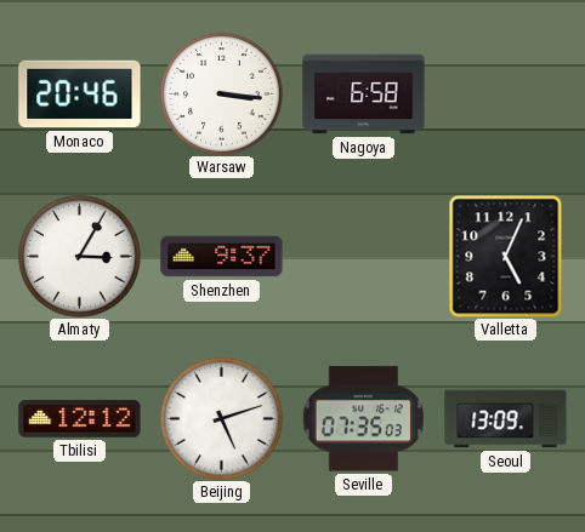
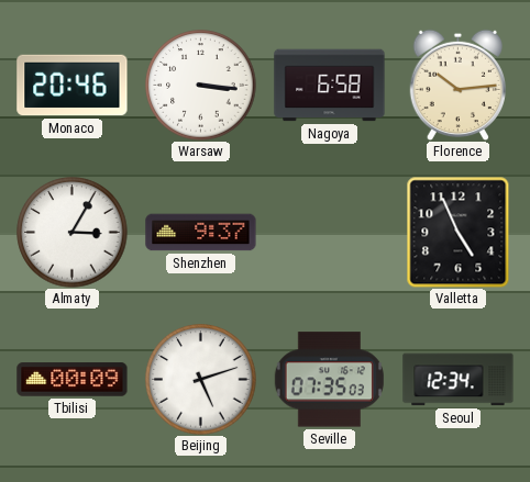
Florence: none -> 10:14
Valletta: 5:04 -> 4:56
Tbilisi: 12:12 -> 00:09
Seoul: 13:09 -> 12:34
